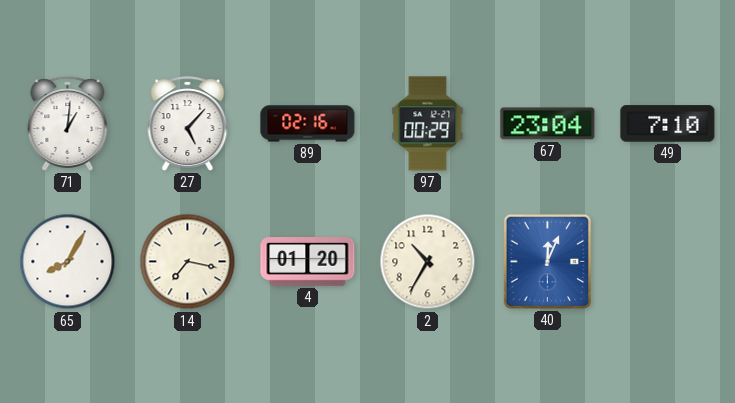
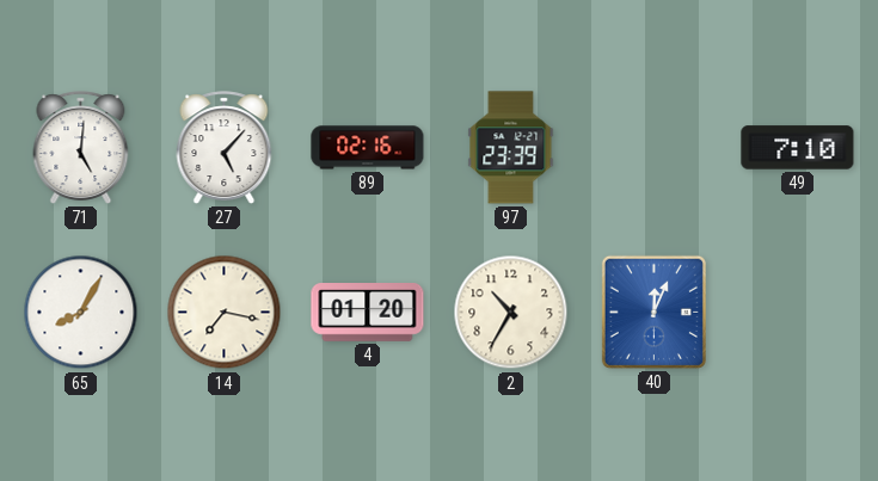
71: 1:01 -> 5:01
97: 00:29 -> 23:39
67: 23:04 -> none
